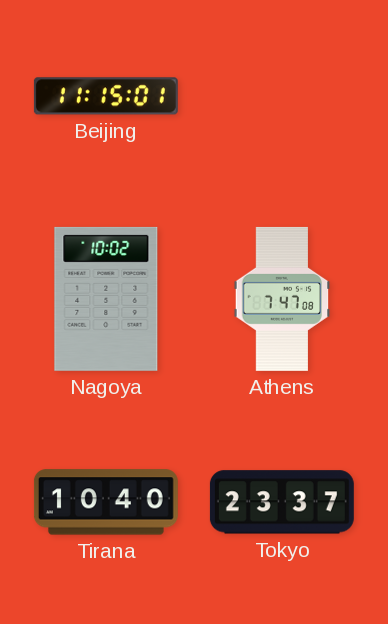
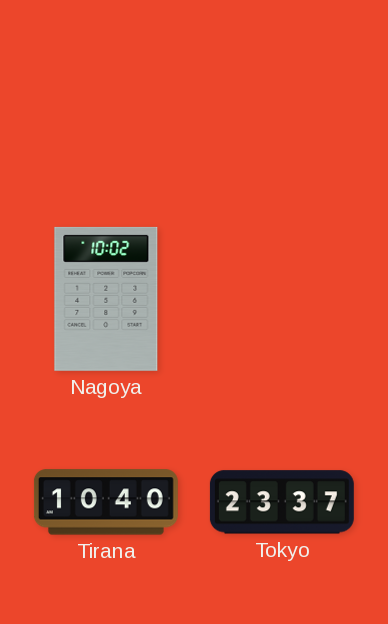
Beijing: 11:15 -> none
Athens: 7:47 -> none
